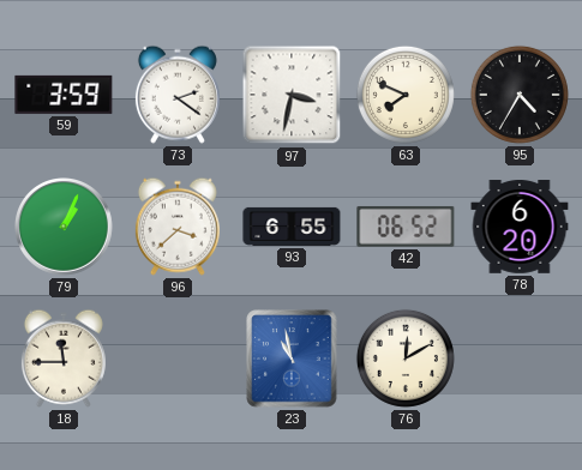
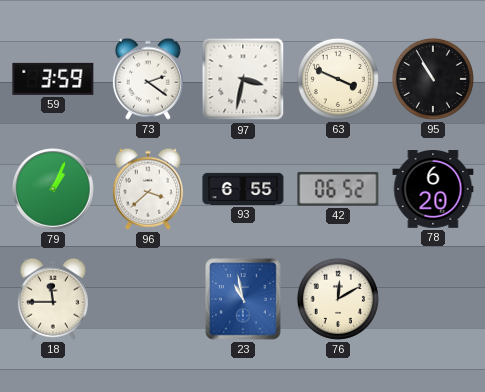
63: 7:49 -> 3:49
95: 4:35 -> 10:55
